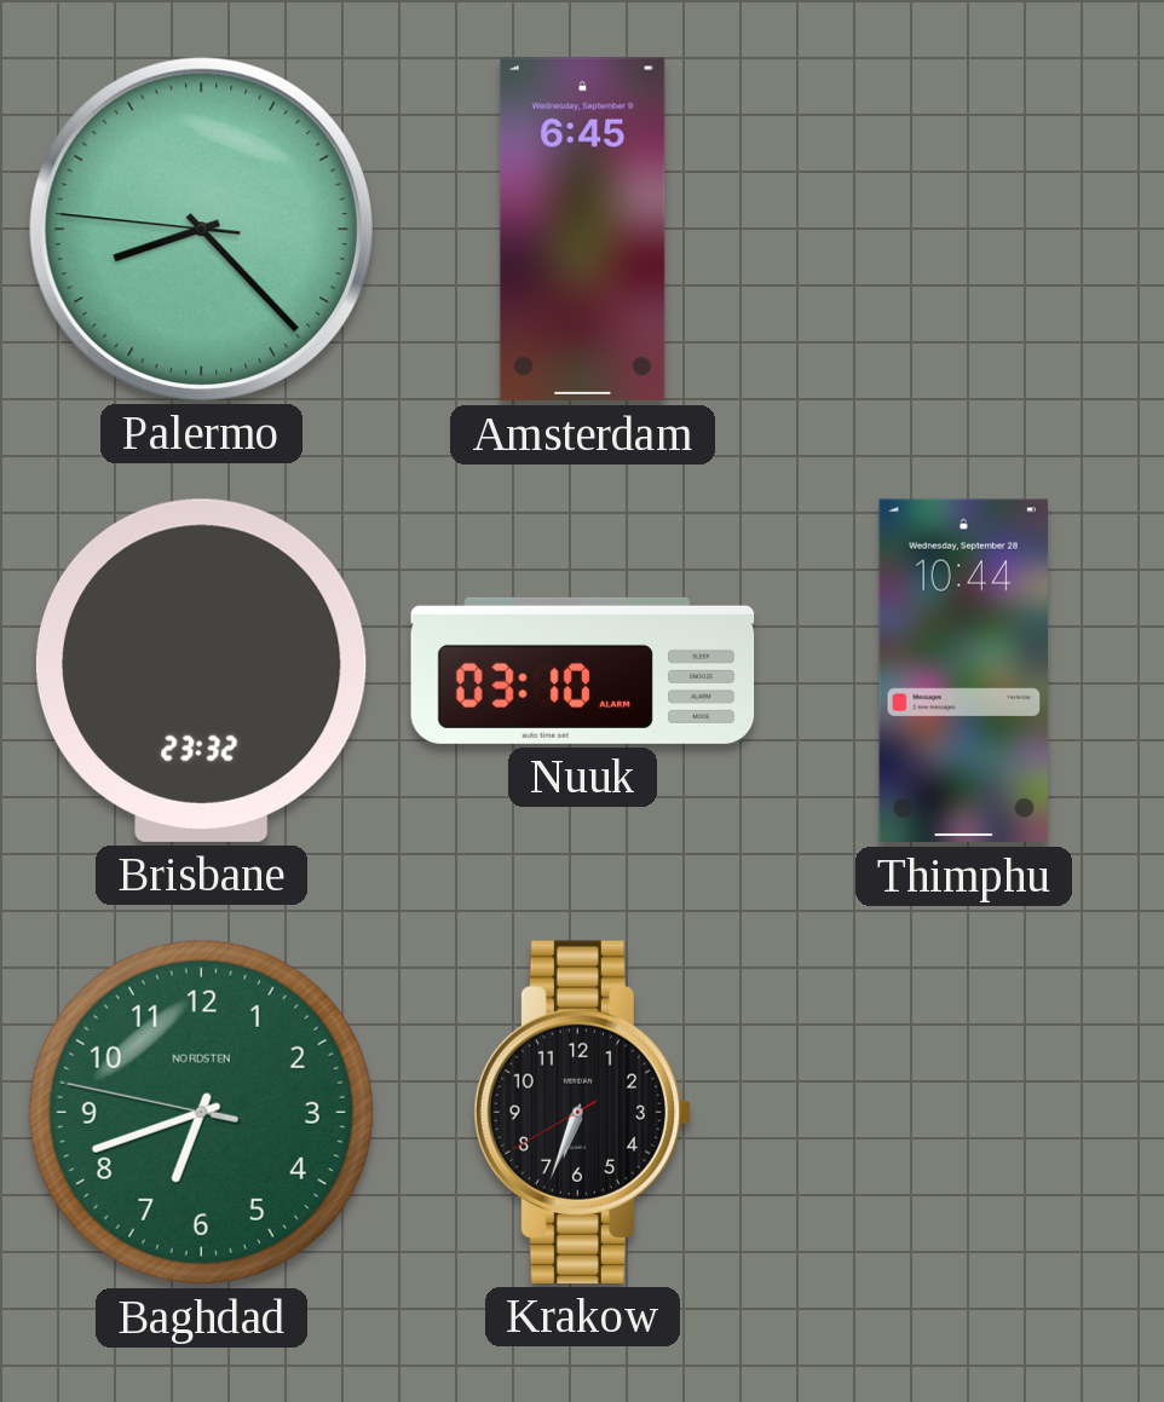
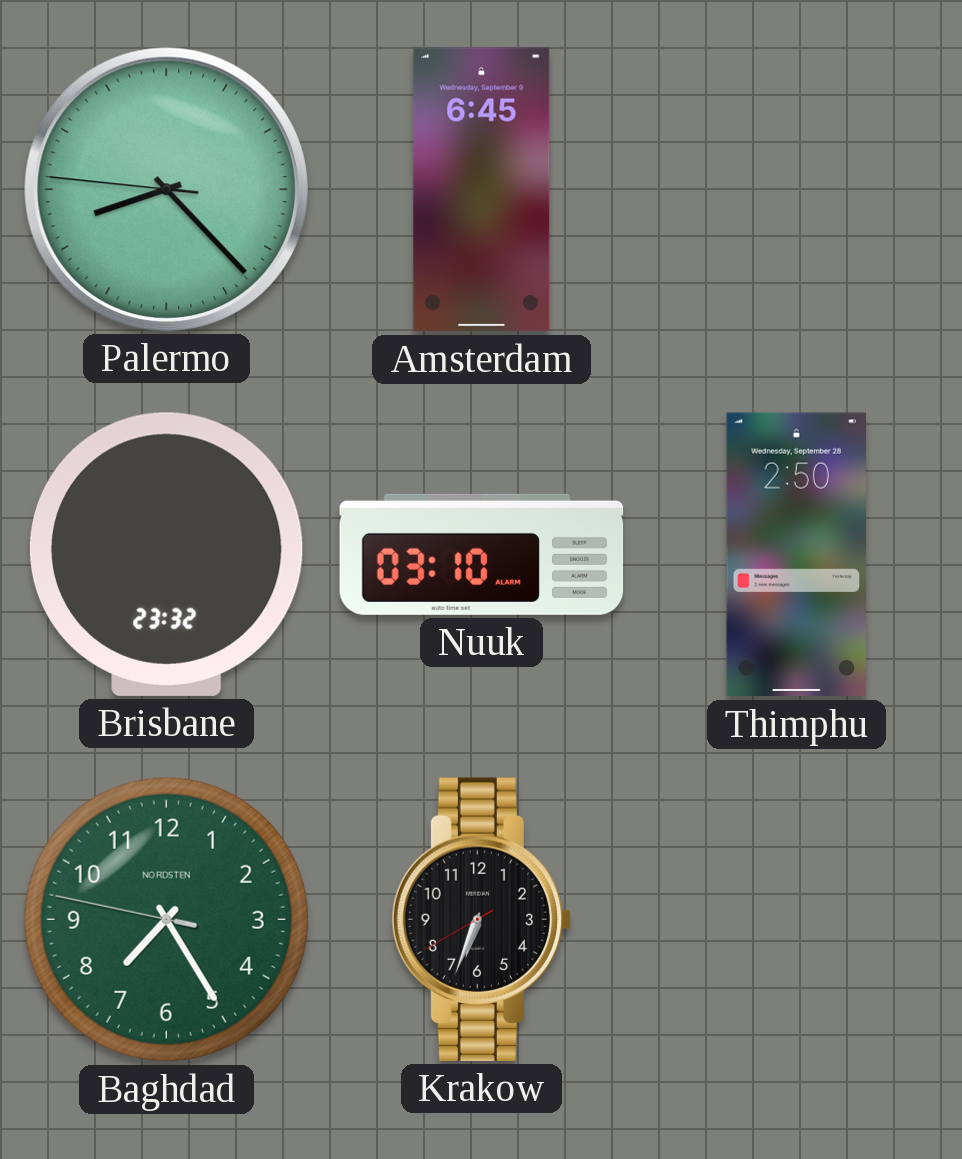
Thimphu: 10:44 -> 2:50
Baghdad: 6:41 -> 7:24
